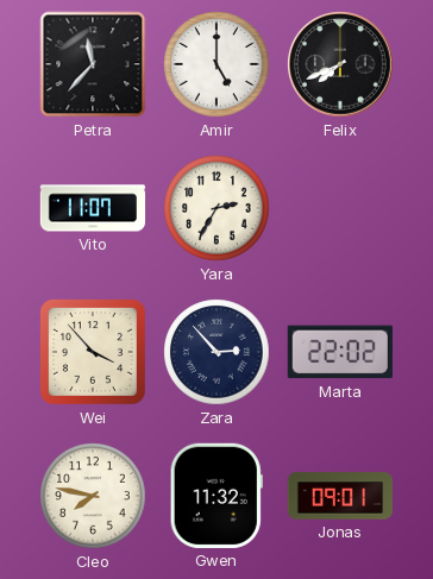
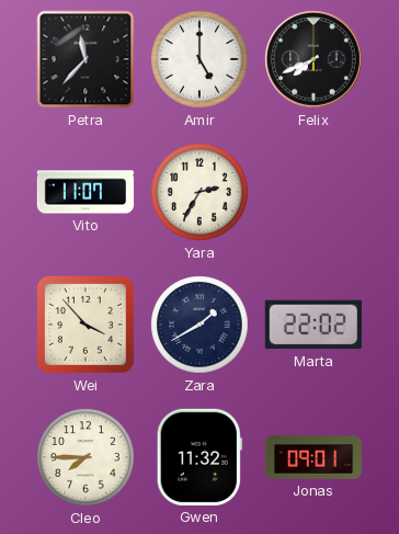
Zara: 2:53 -> 1:40
Cleo: 7:47 -> 7:45
